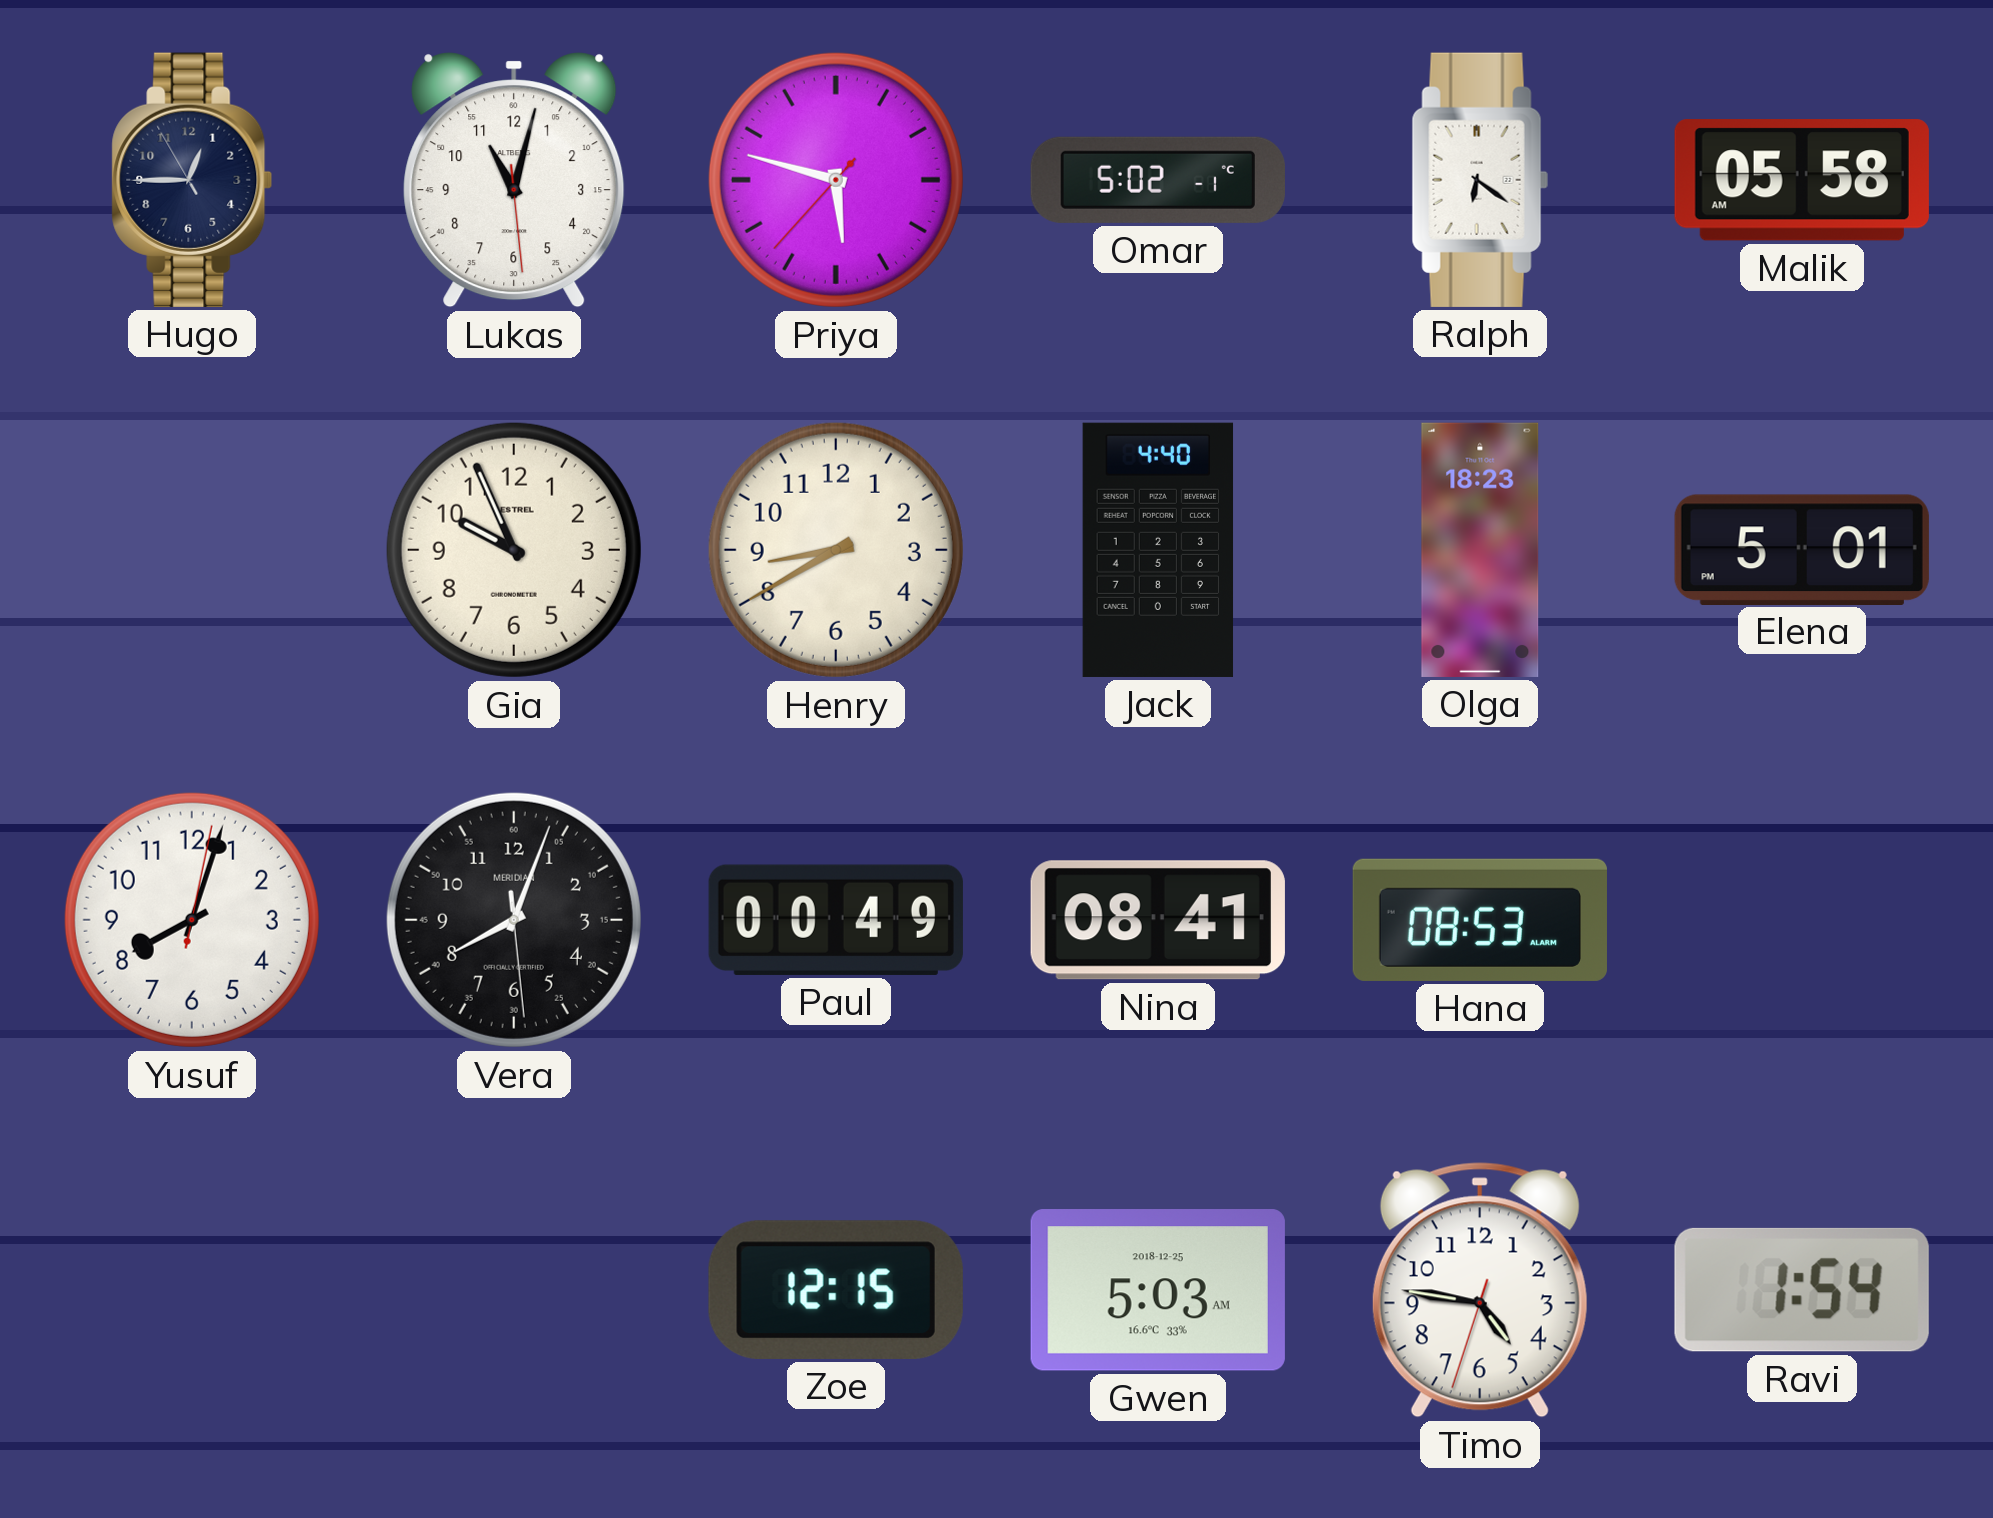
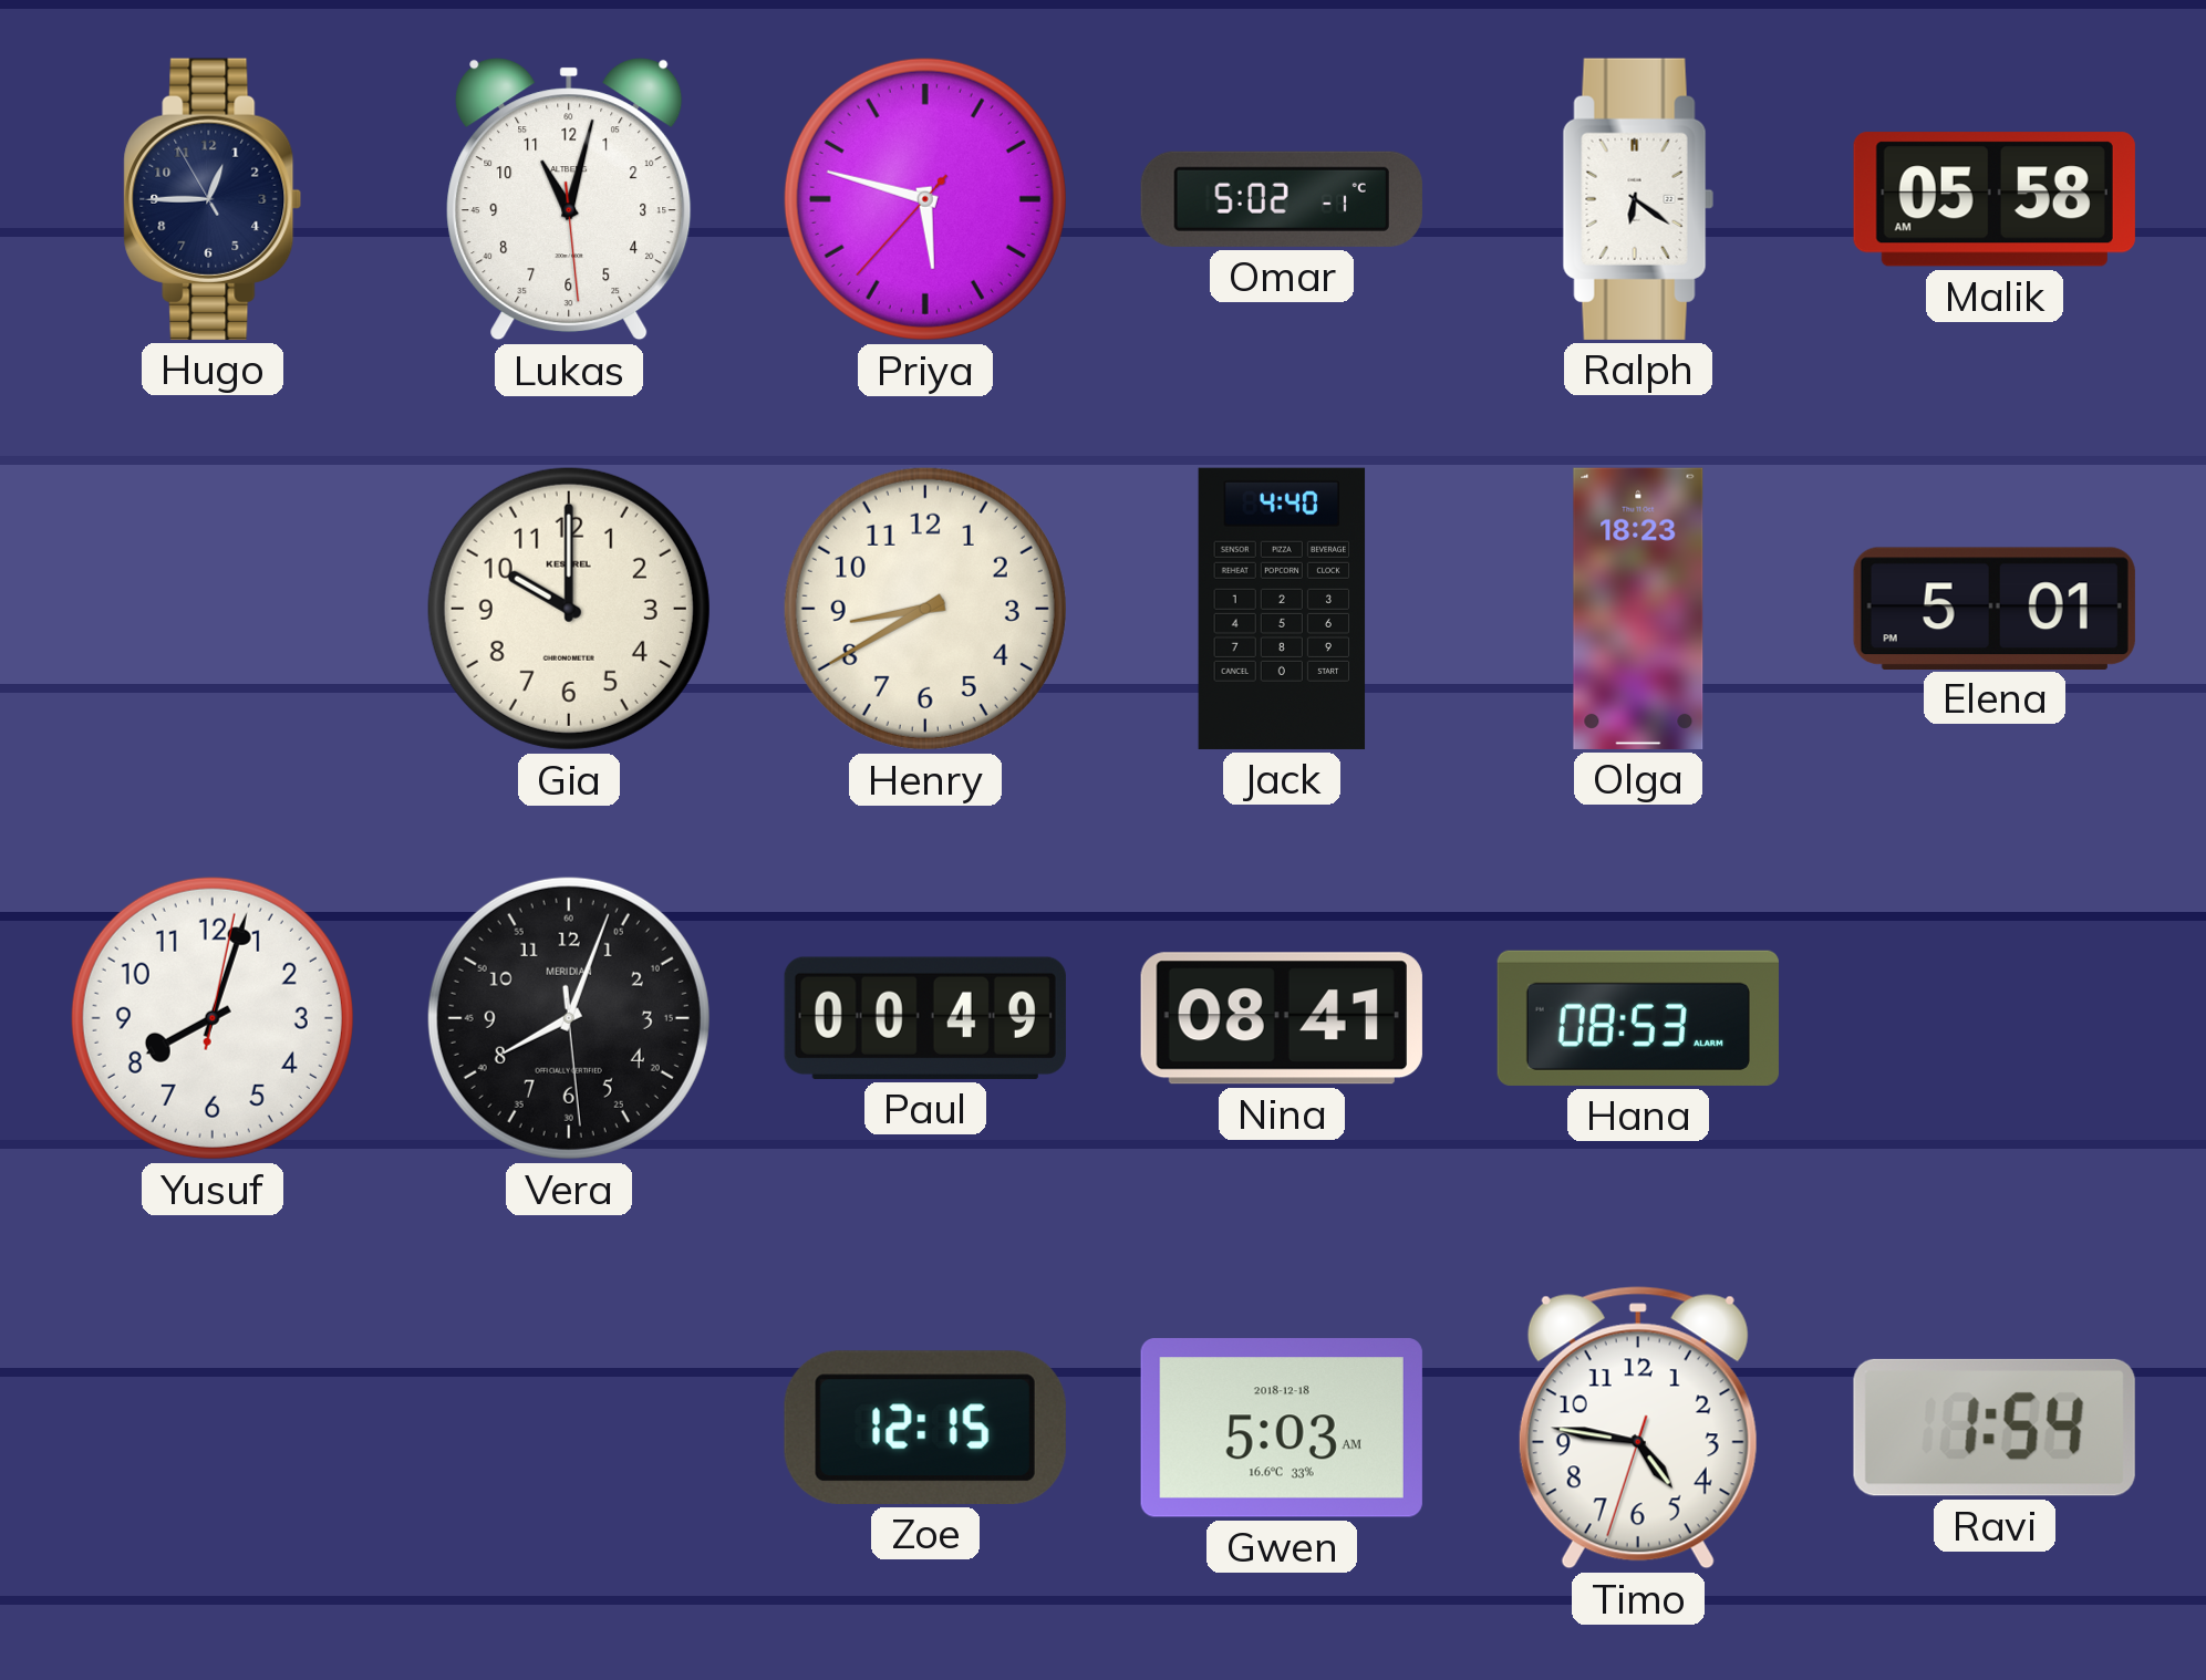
Gia: 9:56 -> 10:00
Gwen date: 2018-12-25 -> 2018-12-18
